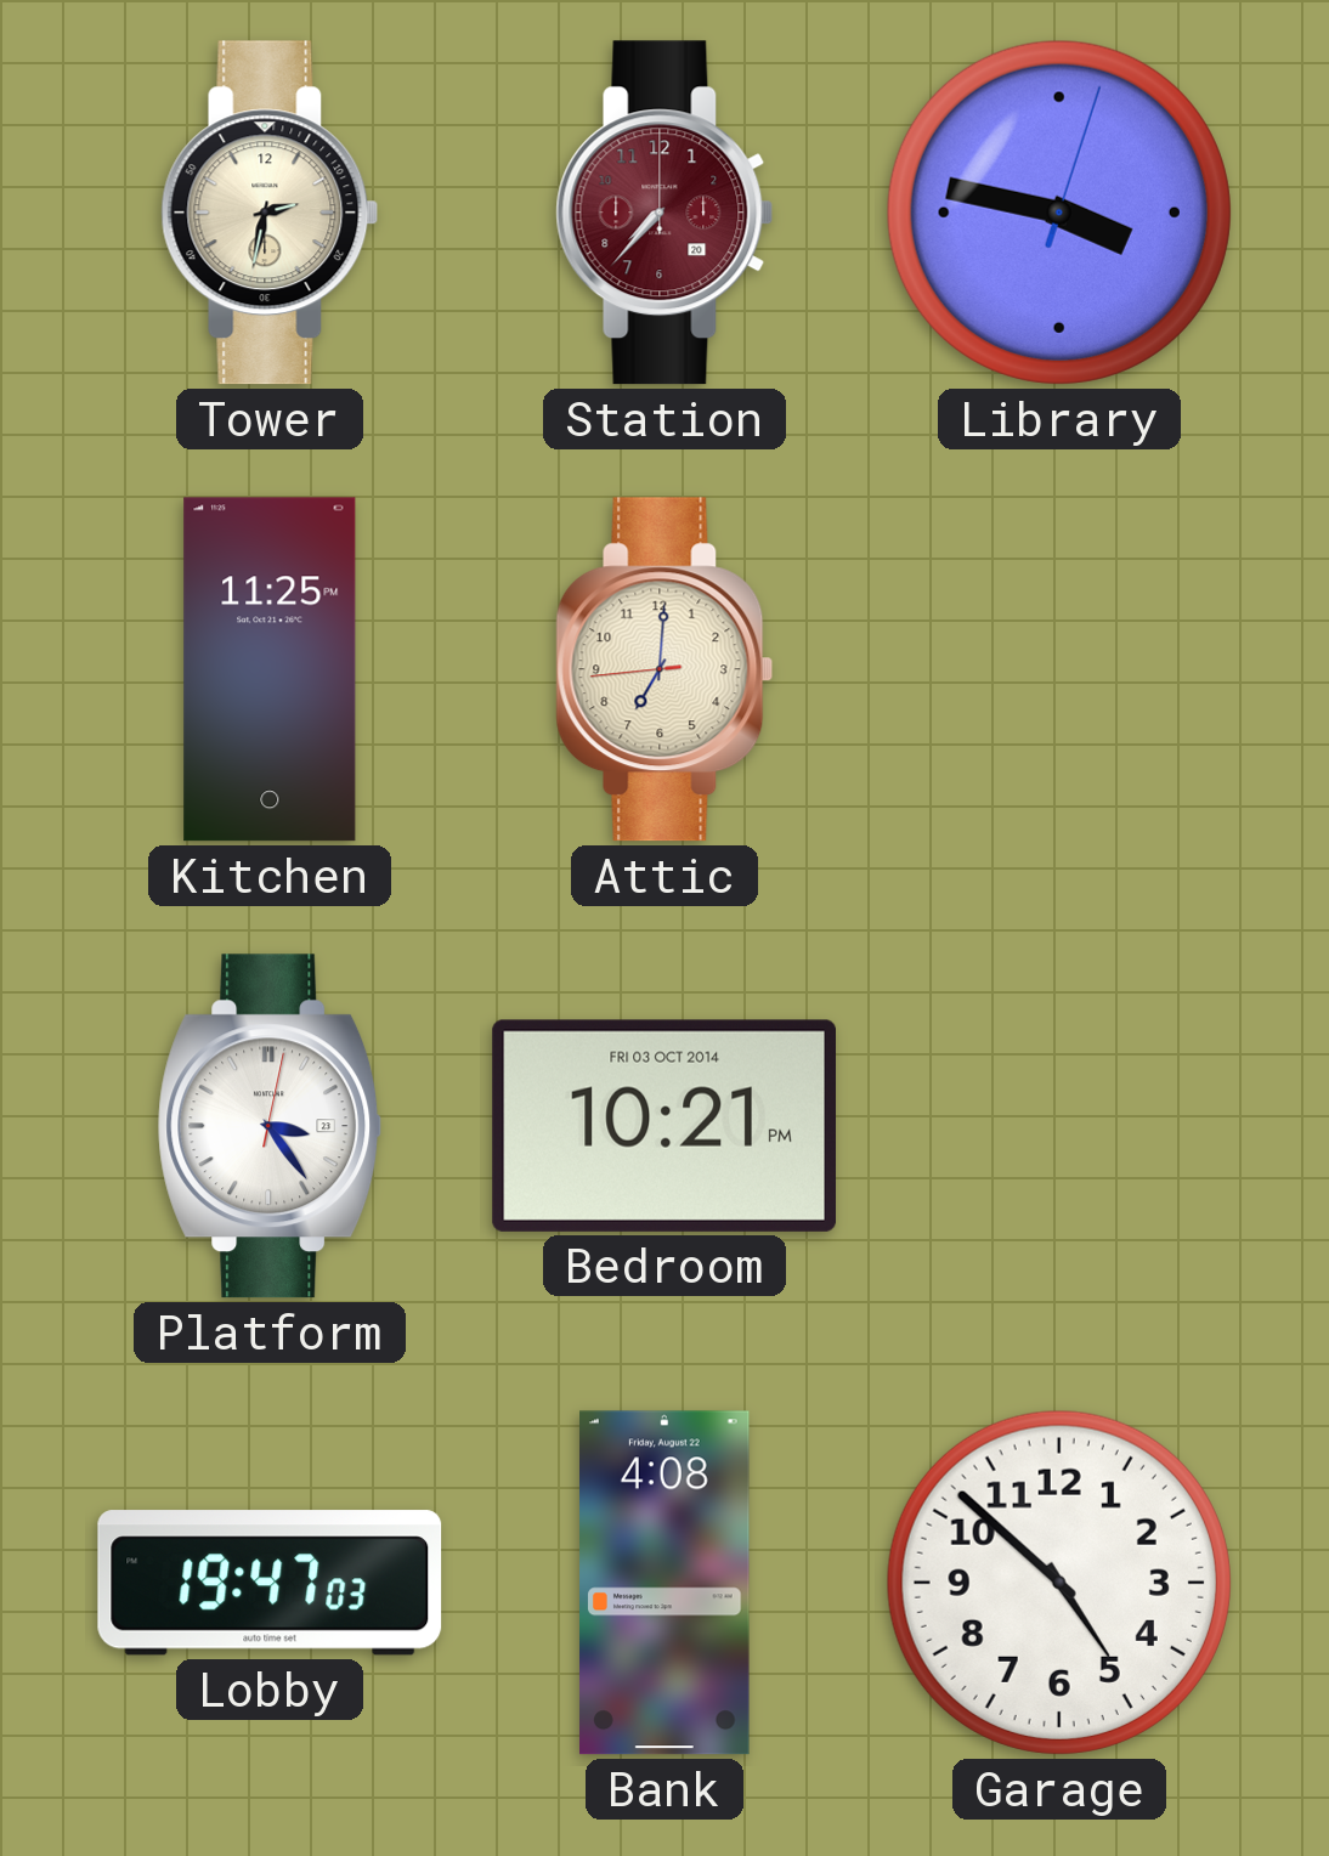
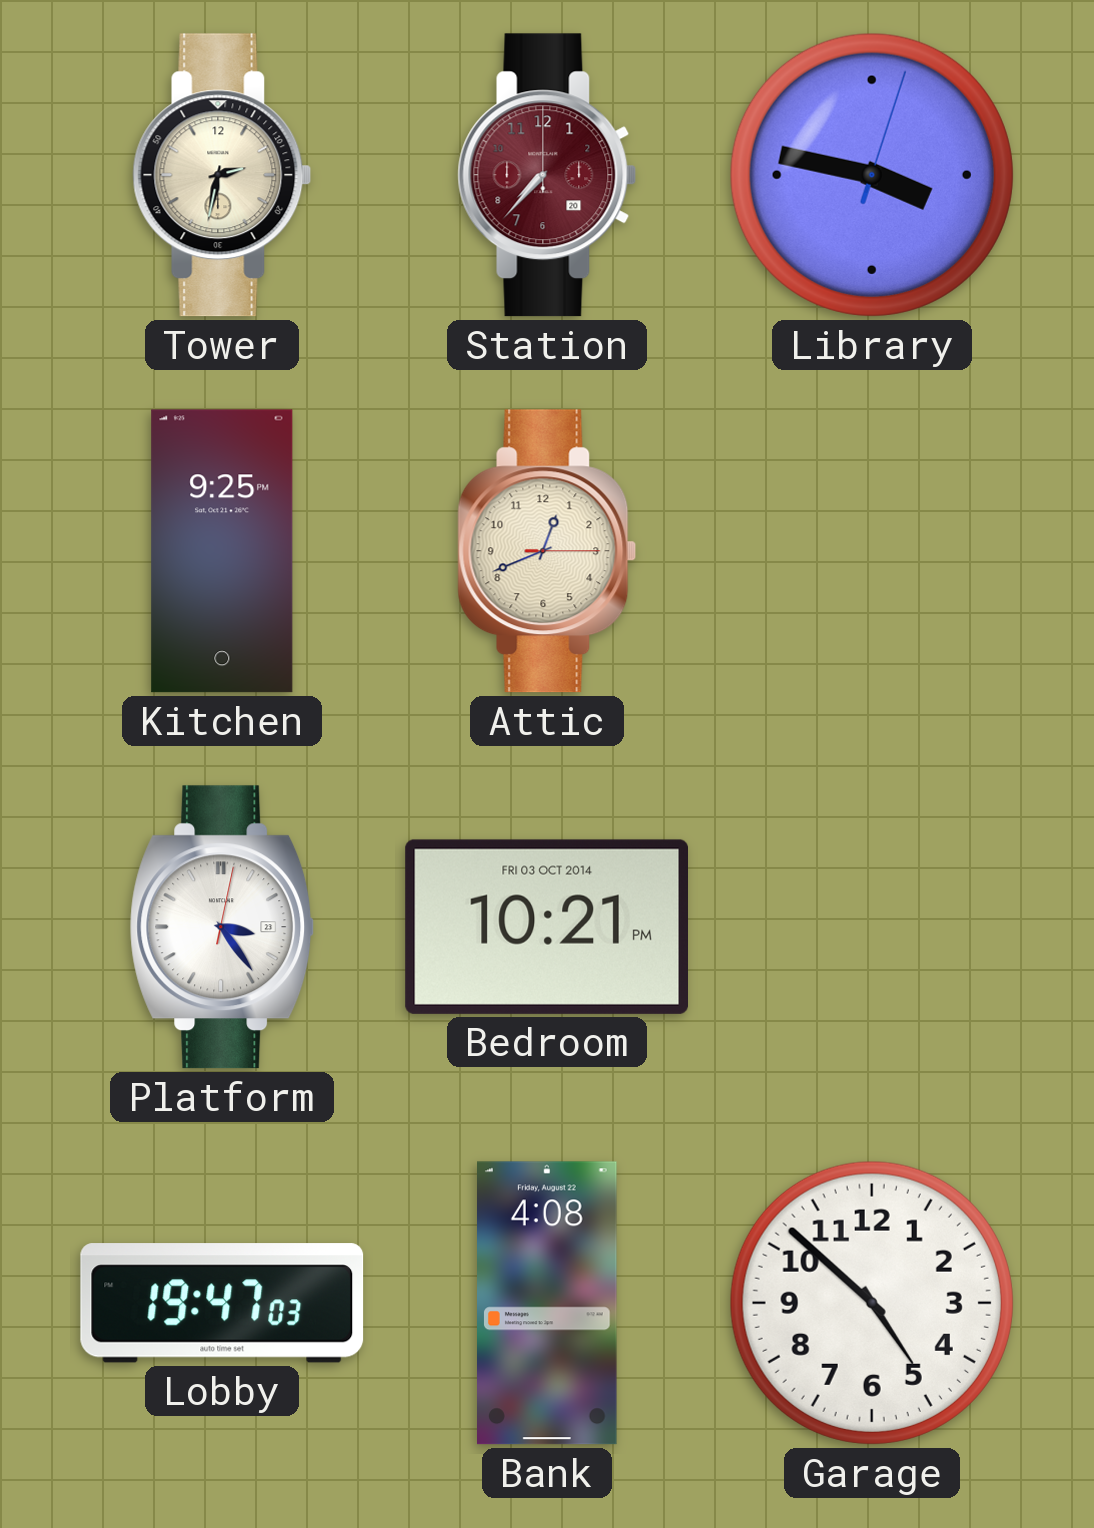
Kitchen: 11:25 -> 9:25
Attic: 7:00 -> 12:41
